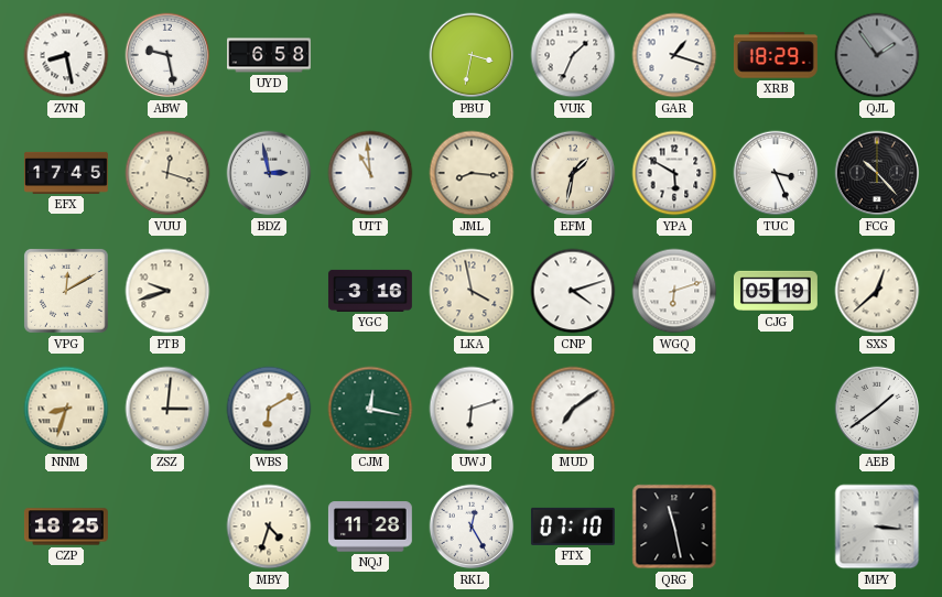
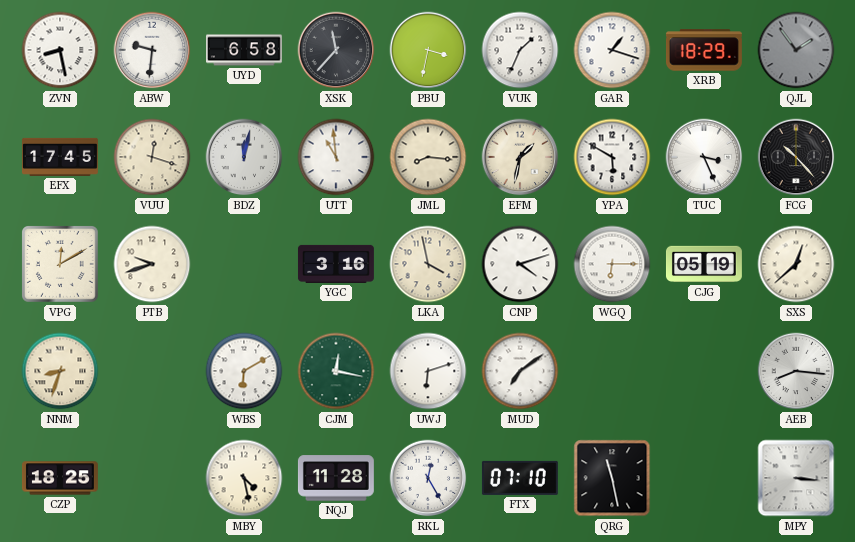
ABW: 9:28 -> 9:31
XSK: none -> 11:37
BDZ: 2:58 -> 12:02
WGQ: 6:12 -> 6:15
ZSZ: 3:01 -> none
AEB: 1:39 -> 8:16
MBY: 4:33 -> 4:28
